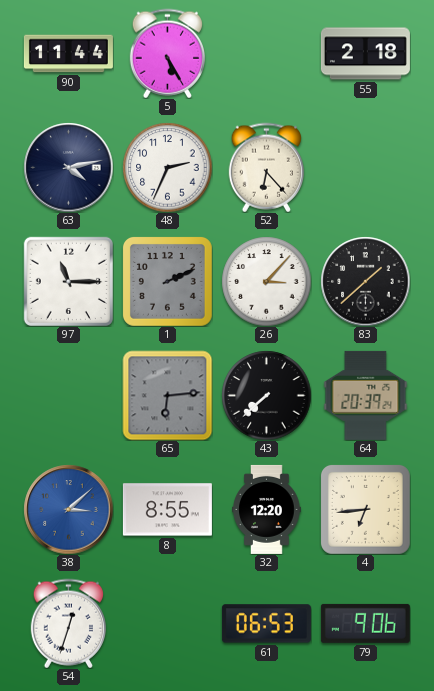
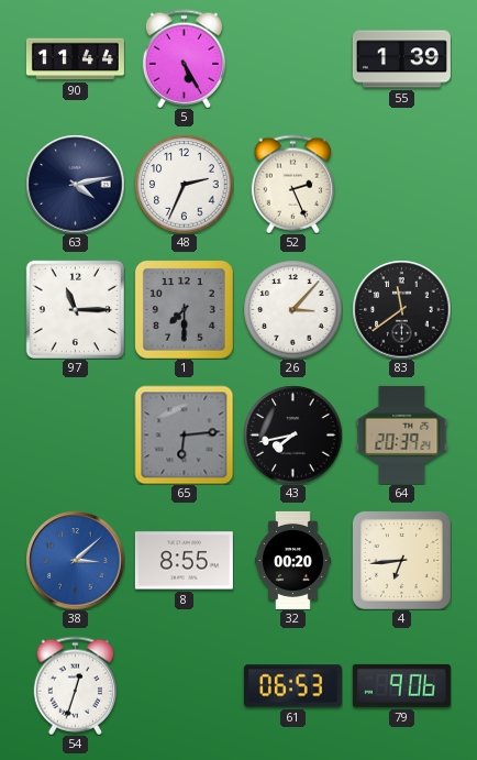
55: 2:18 -> 1:39
52: 6:23 -> 2:26
1: 2:11 -> 7:30
83: 1:38 -> 11:39
43: 7:38 -> 7:43
32: 12:20 -> 00:20
